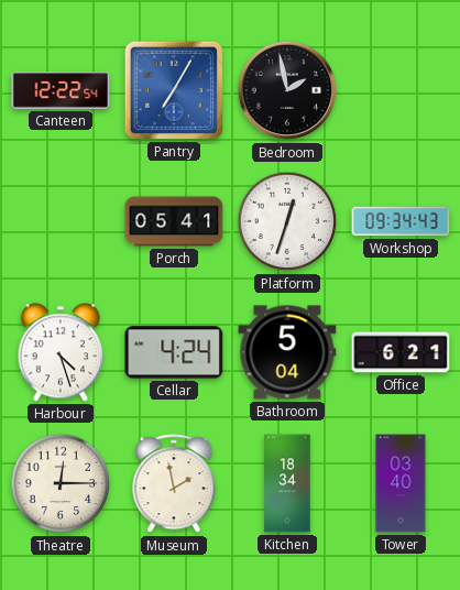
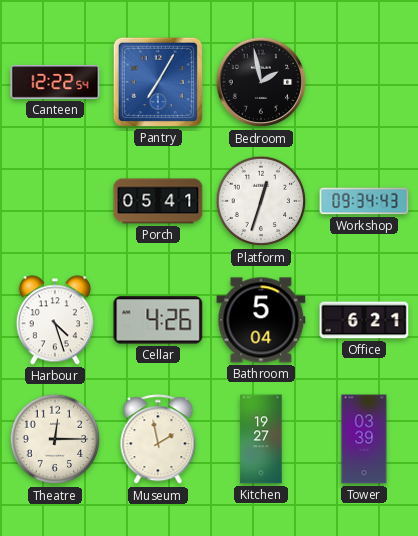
Cellar: 4:24 -> 4:26
Kitchen: 18:34 -> 19:27
Tower: 03:40 -> 03:39
